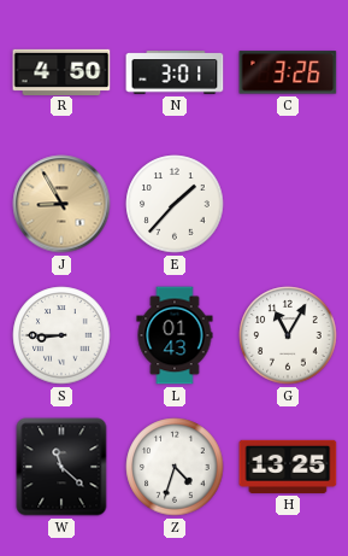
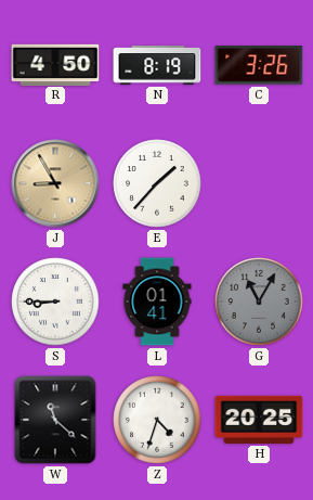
N: 3:01 -> 8:19
L: 01:43 -> 01:41
G dial: white -> grey
H: 13:25 -> 20:25
